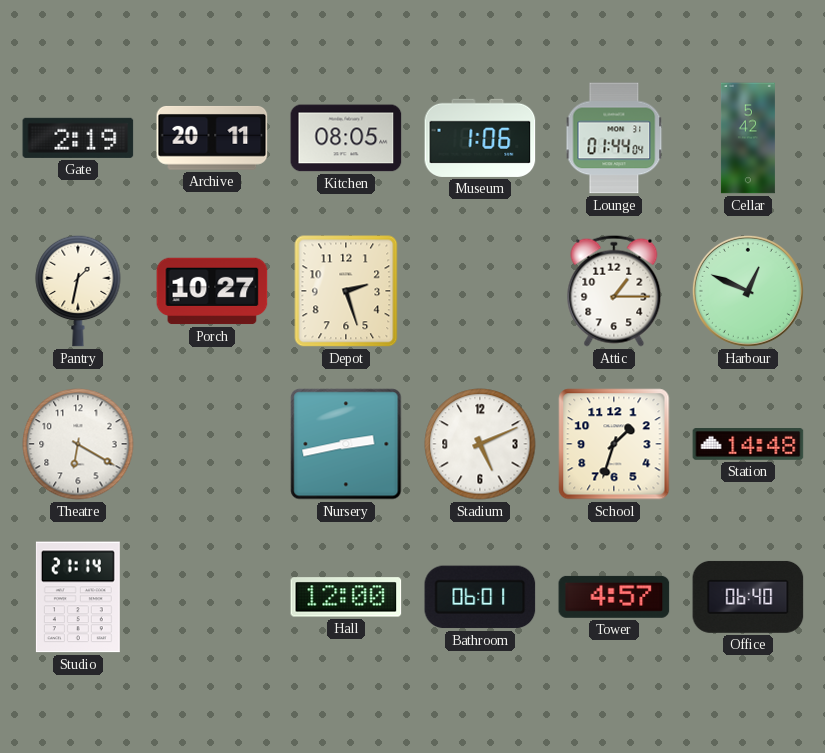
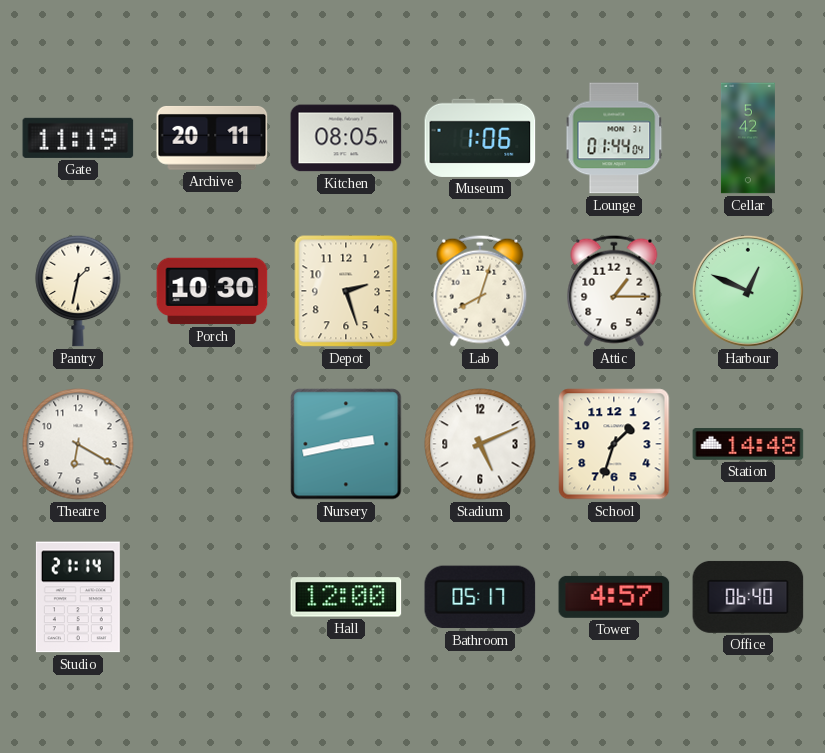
Gate: 2:19 -> 11:19
Porch: 10:27 -> 10:30
Lab: none -> 8:03
Bathroom: 06:01 -> 05:17
